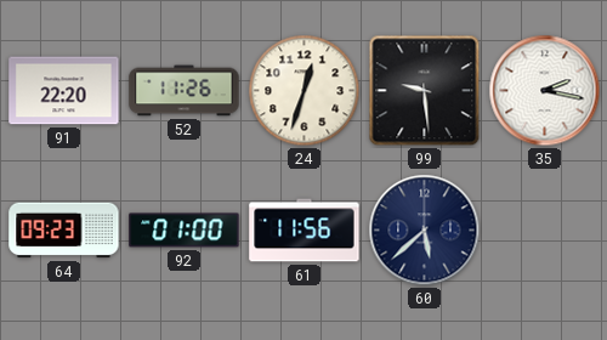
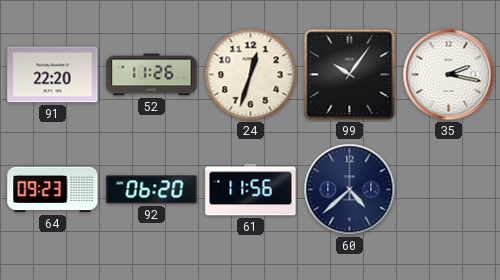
99: 9:29 -> 10:06
92: 01:00 -> 06:20
60: 5:38 -> 4:38
